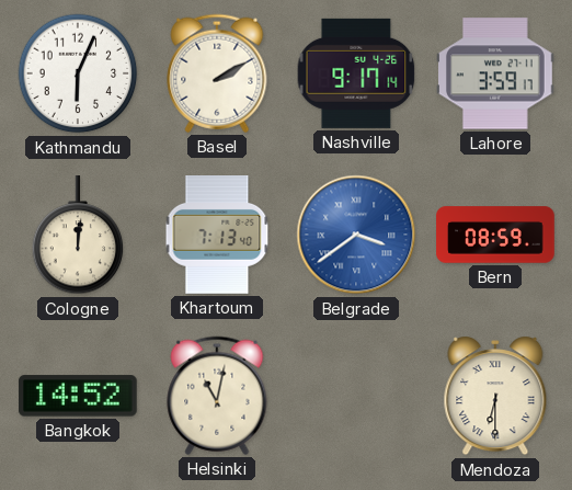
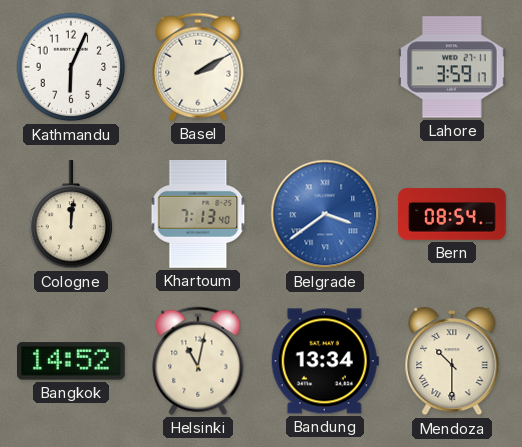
Nashville: 9:17 -> none
Bern: 08:59 -> 08:54
Bandung: none -> 13:34
Mendoza: 6:30 -> 10:30
